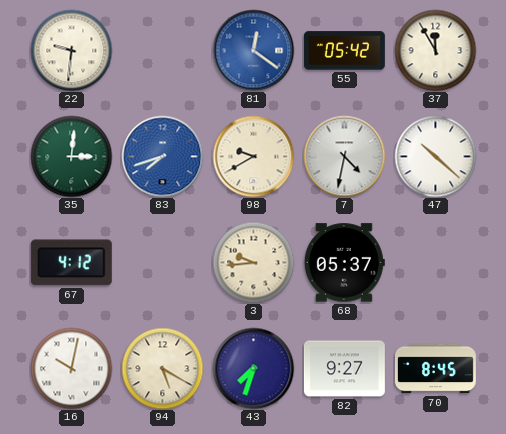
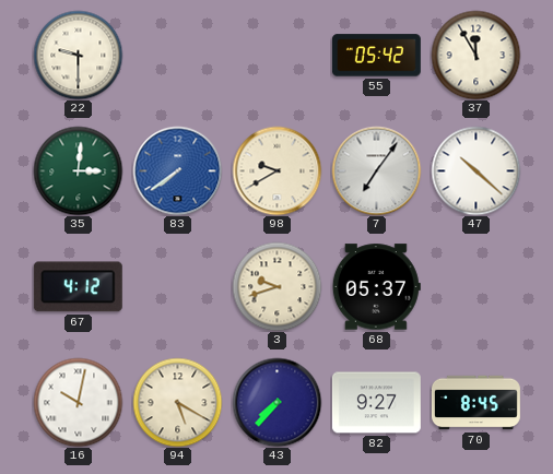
22: 9:31 -> 9:30
81: 12:21 -> none
83: 7:42 -> 7:39
7: 4:32 -> 7:06
3: 9:44 -> 9:42
43: 7:33 -> 7:37
